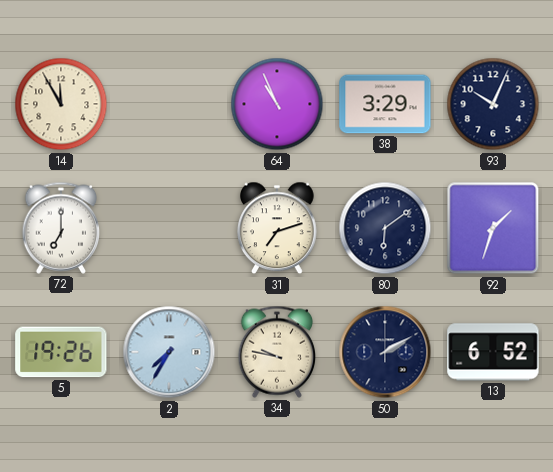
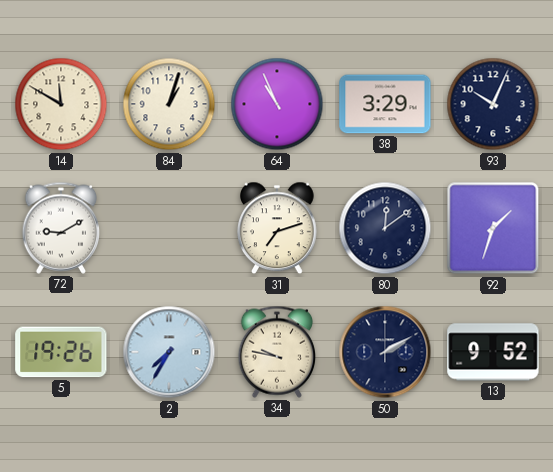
14: 11:55 -> 11:50
84: none -> 1:03
72: 7:00 -> 9:10
80: 6:09 -> 12:09
13: 6:52 -> 9:52
